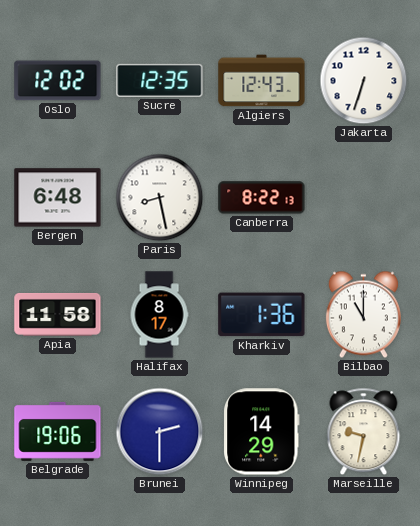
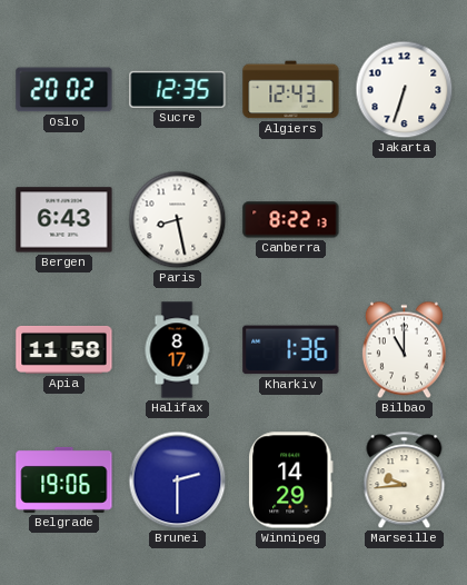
Oslo: 12:02 -> 20:02
Bergen: 6:48 -> 6:43
Marseille: 9:32 -> 9:44
